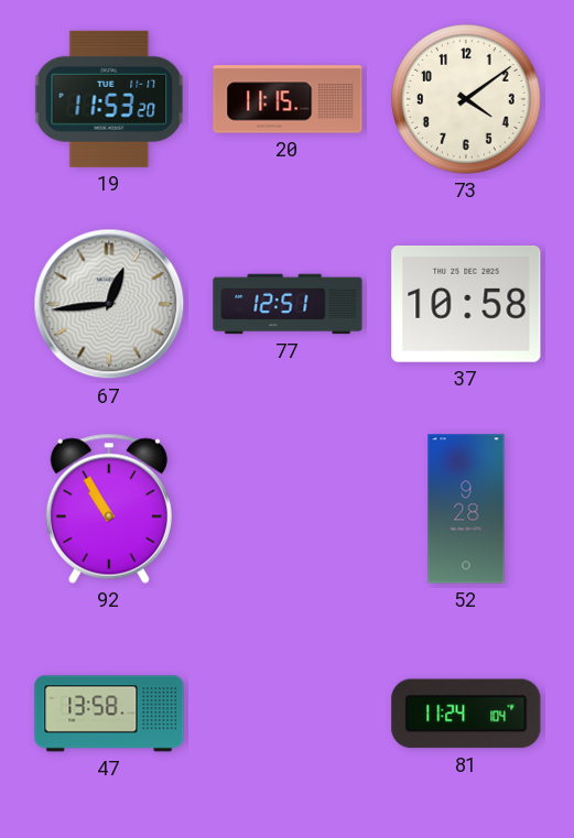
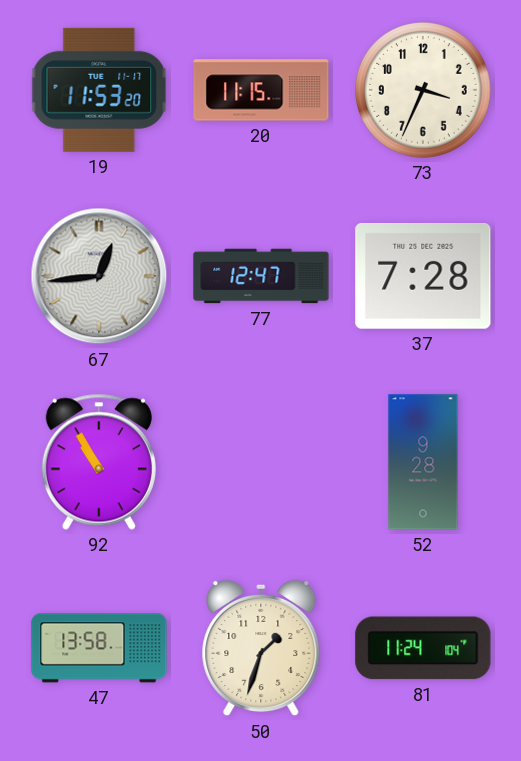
73: 4:09 -> 3:34
77: 12:51 -> 12:47
37: 10:58 -> 7:28
50: none -> 1:33
